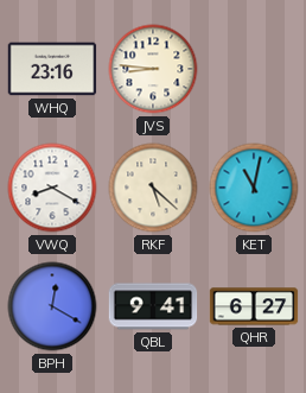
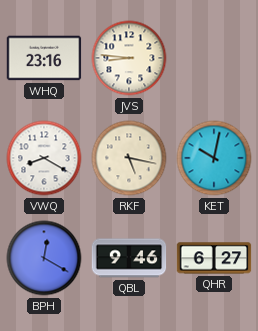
RKF: 5:22 -> 5:17
KET: 11:02 -> 10:02
QBL: 9:41 -> 9:46
